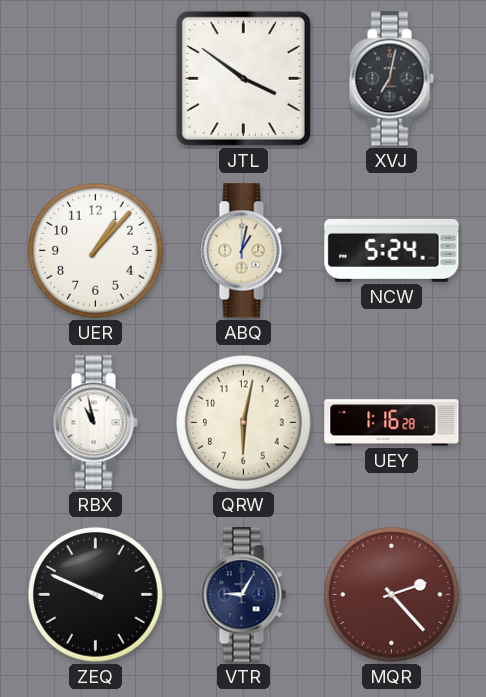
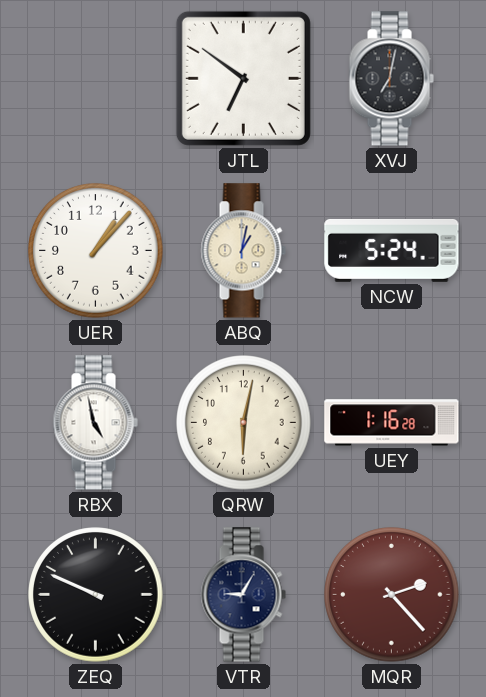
JTL: 3:51 -> 6:51
RBX: 10:58 -> 4:58
